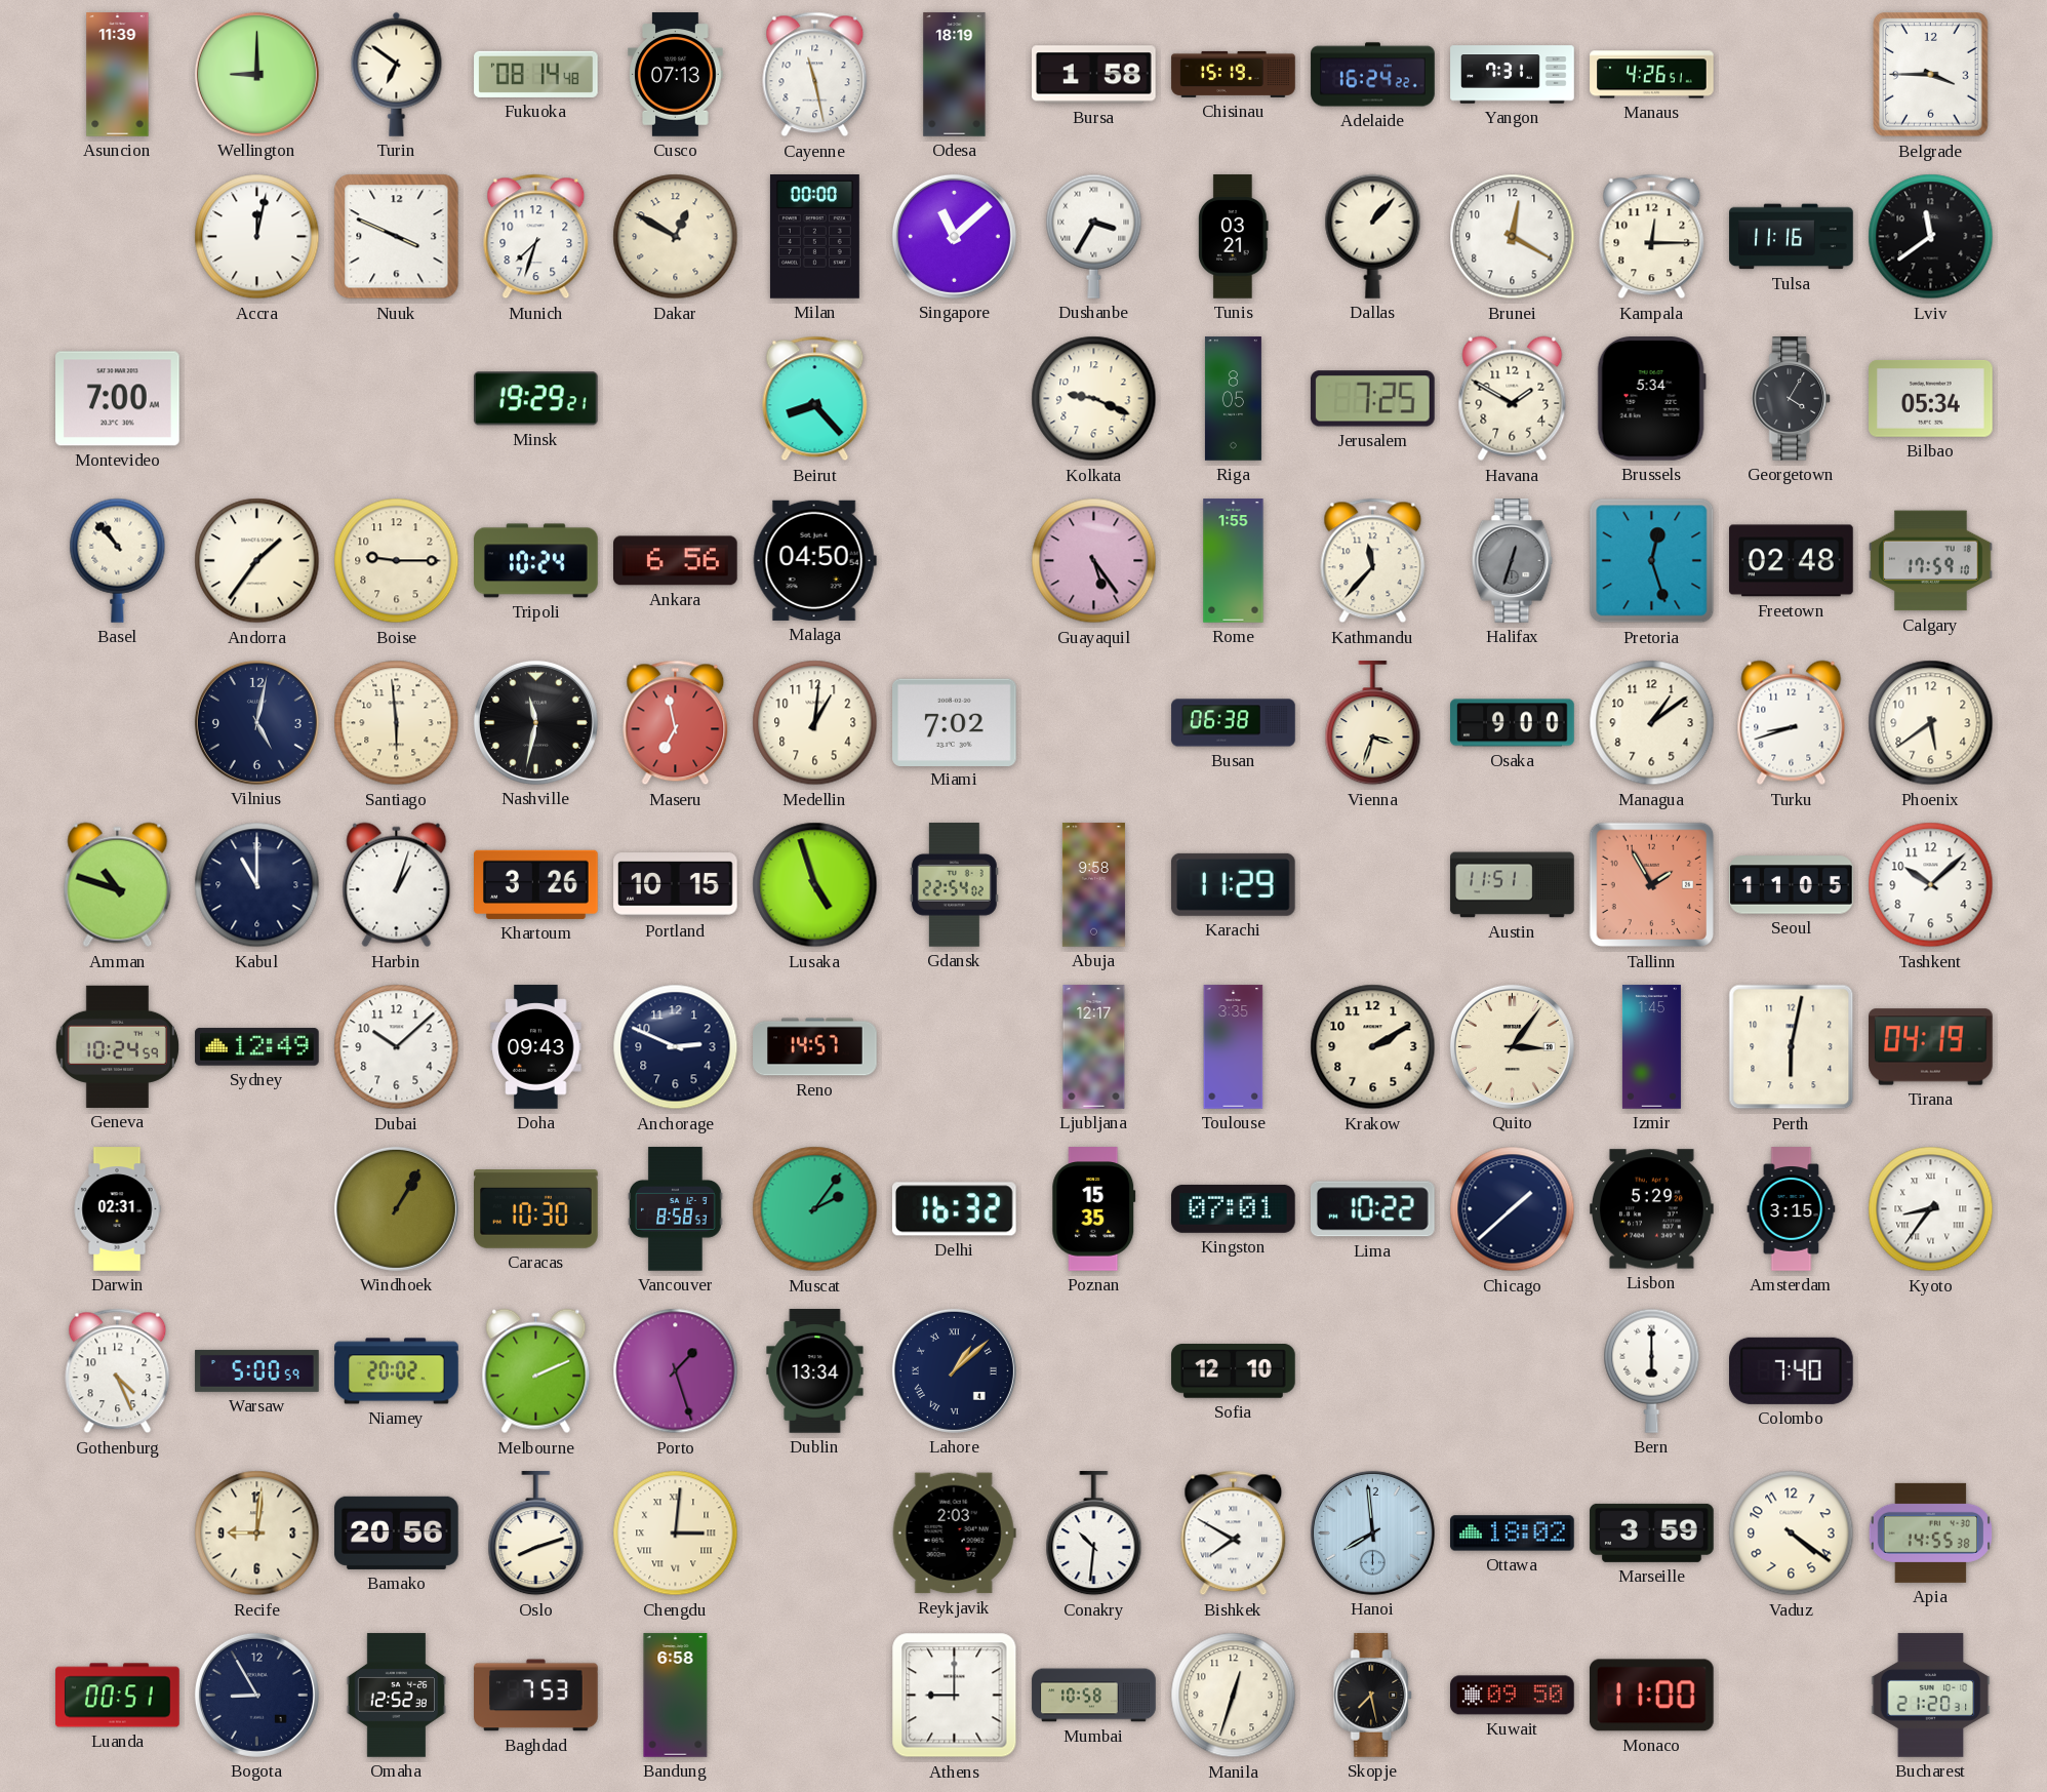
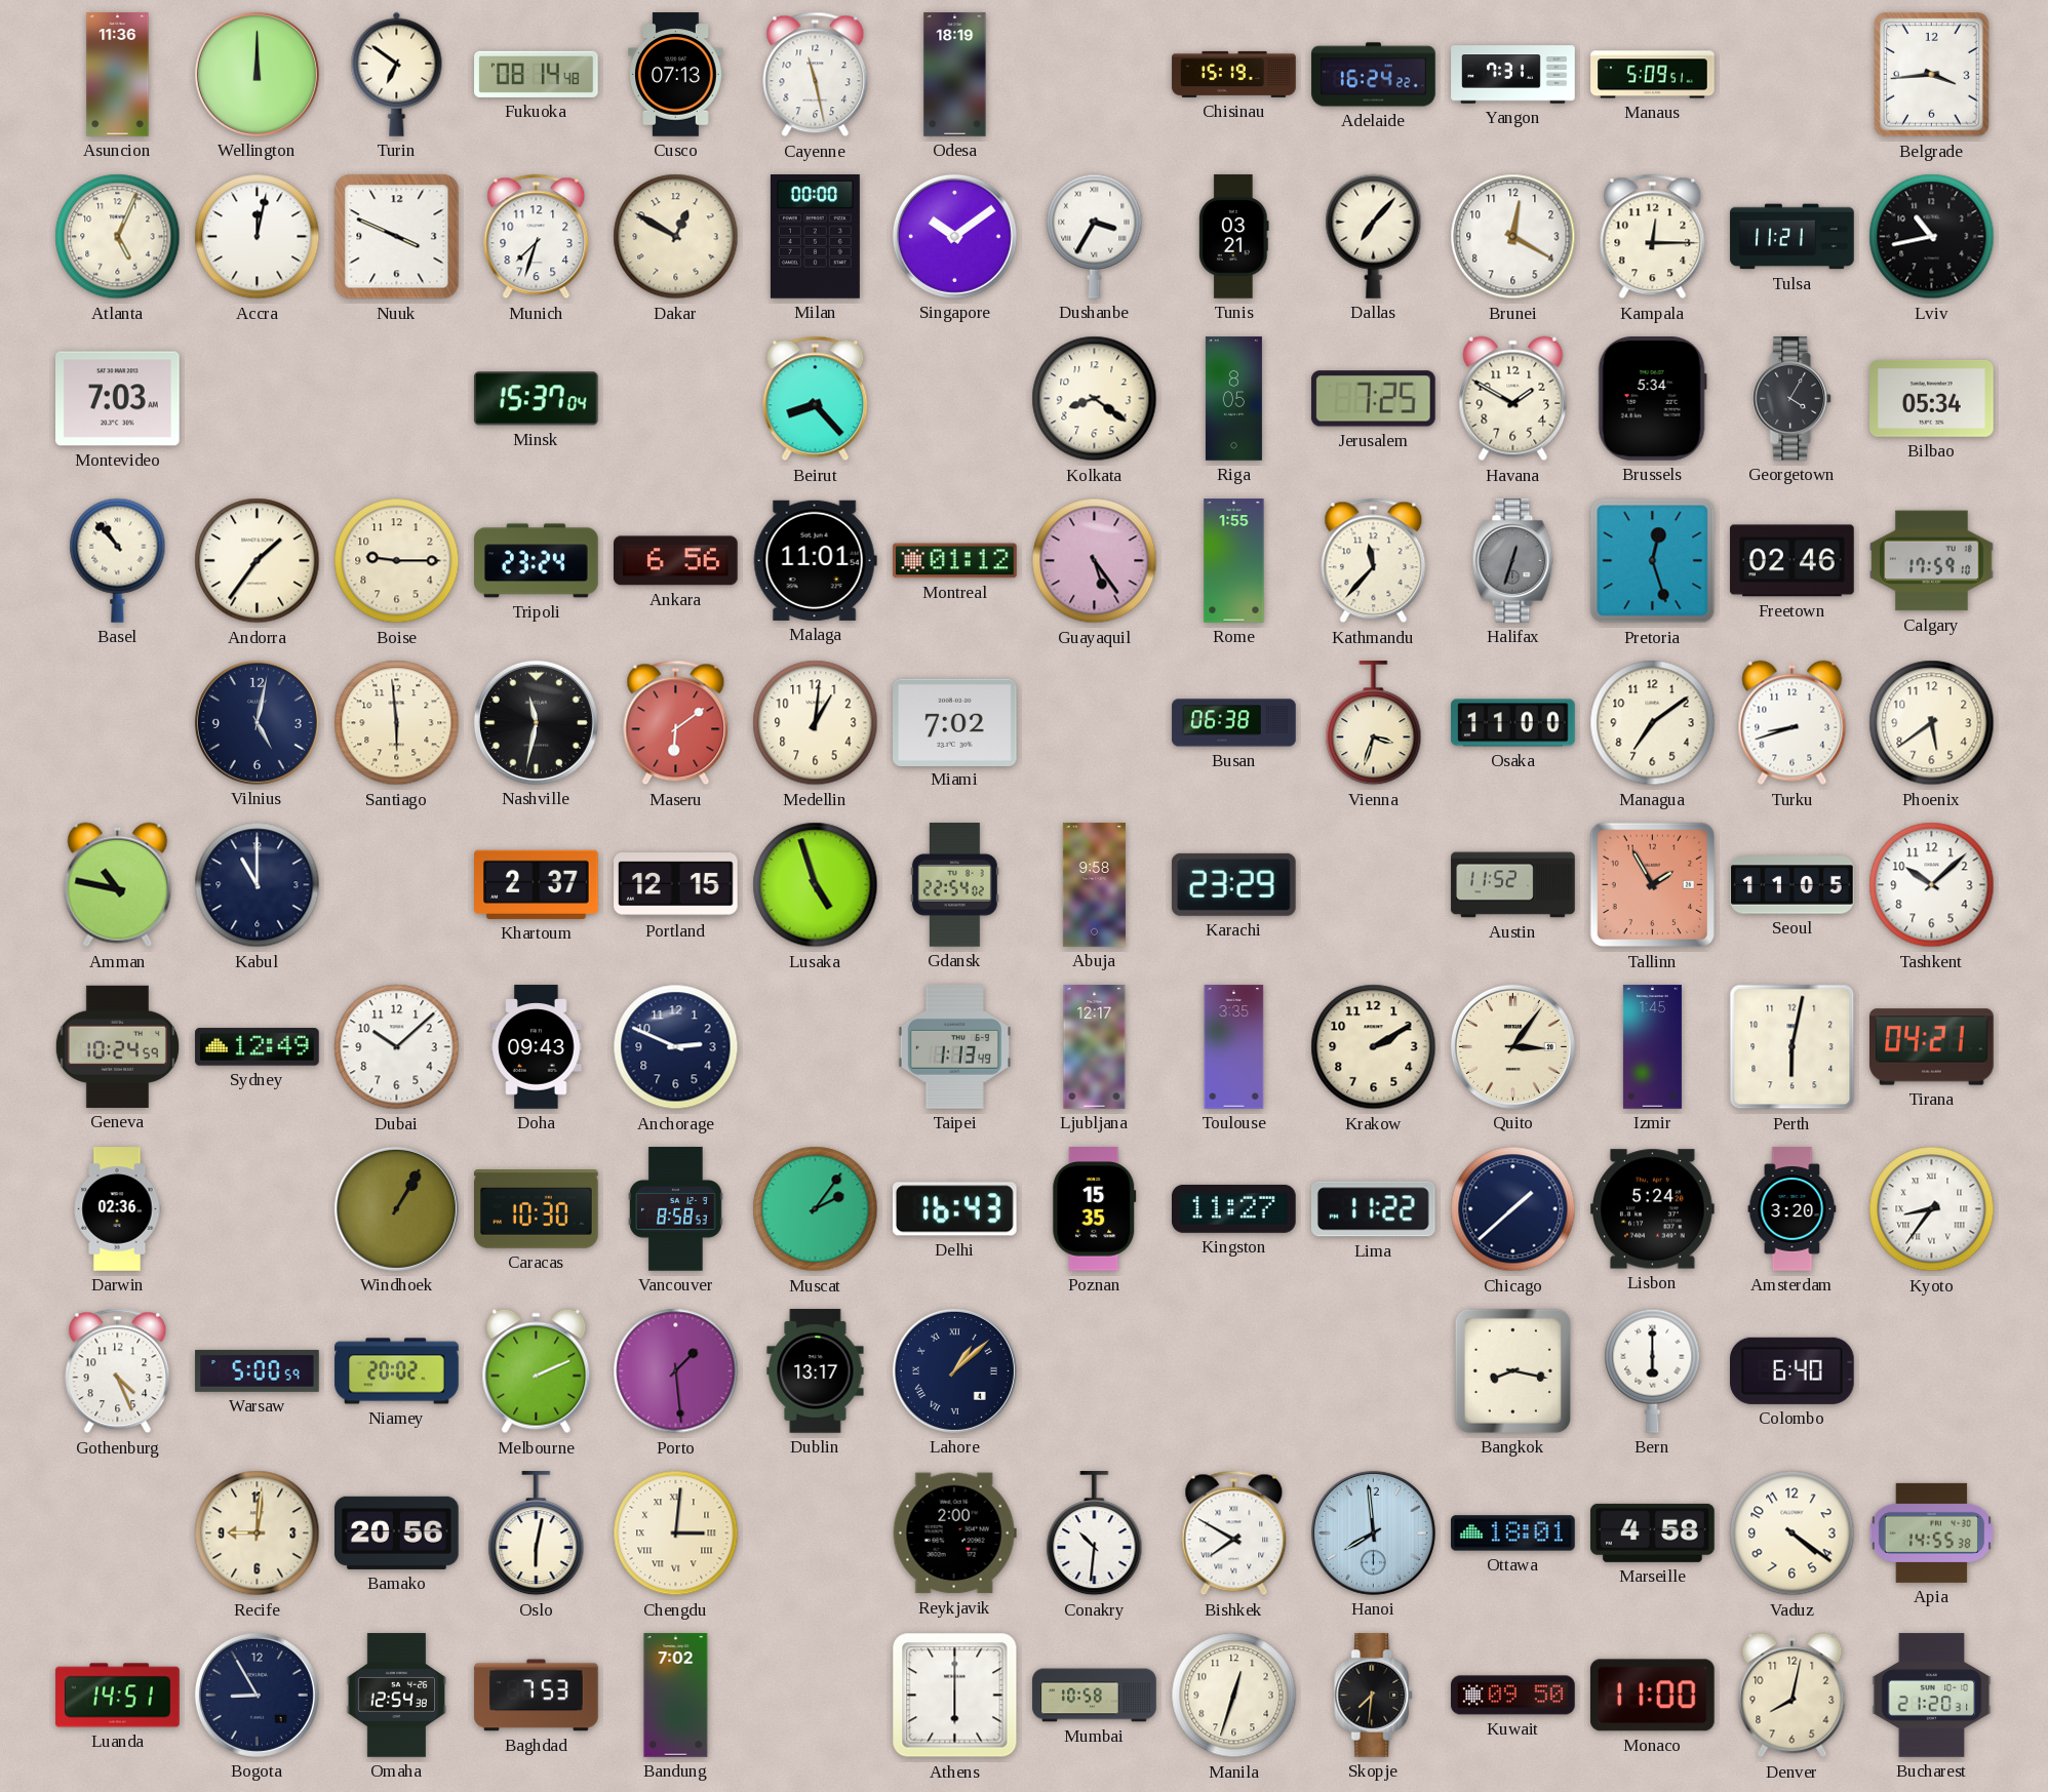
Asuncion: 11:39 -> 11:36
Wellington: 9:00 -> 12:00
Bursa: 1:58 -> none
Manaus: 4:26 -> 5:09
Belgrade: 3:45 -> 3:44
Atlanta: none -> 5:04
Singapore: 11:08 -> 10:09
Dallas: 1:07 -> 7:07
Tulsa: 11:16 -> 11:21
Lviv: 11:39 -> 10:43
Montevideo: 7:00 -> 7:03
Minsk: 19:29 -> 15:37
Kolkata: 9:19 -> 8:21
Tripoli: 10:24 -> 23:24
Malaga: 04:50 -> 11:01
Montreal: none -> 01:12
Freetown: 02:48 -> 02:46
Maseru: 6:58 -> 6:09
Osaka: 9:00 -> 11:00
Managua: 1:09 -> 7:09
Amman: 10:48 -> 10:47
Harbin: 1:03 -> none
Khartoum: 3:26 -> 2:37
Portland: 10:15 -> 12:15
Karachi: 11:29 -> 23:29
Austin: 11:51 -> 11:52
Reno: 14:57 -> none
Taipei: none -> 1:13
Tirana: 04:19 -> 04:21
Darwin: 02:31 -> 02:36
Delhi: 16:32 -> 16:43
Kingston: 07:01 -> 11:27
Lima: 10:22 -> 11:22
Lisbon: 5:29 -> 5:24
Amsterdam: 3:15 -> 3:20
Porto: 1:27 -> 1:29
Dublin: 13:34 -> 13:17
Sofia: 12:10 -> none
Bangkok: none -> 8:17
Colombo: 7:40 -> 6:40
Oslo: 8:12 -> 6:02
Reykjavik: 2:03 -> 2:00
Ottawa: 18:02 -> 18:01
Marseille: 3:59 -> 4:58
Luanda: 00:51 -> 14:51
Omaha: 12:52 -> 12:54
Bandung: 6:58 -> 7:02
Athens: 9:00 -> 6:00
Skopje: 7:28 -> 7:31
Denver: none -> 8:02
